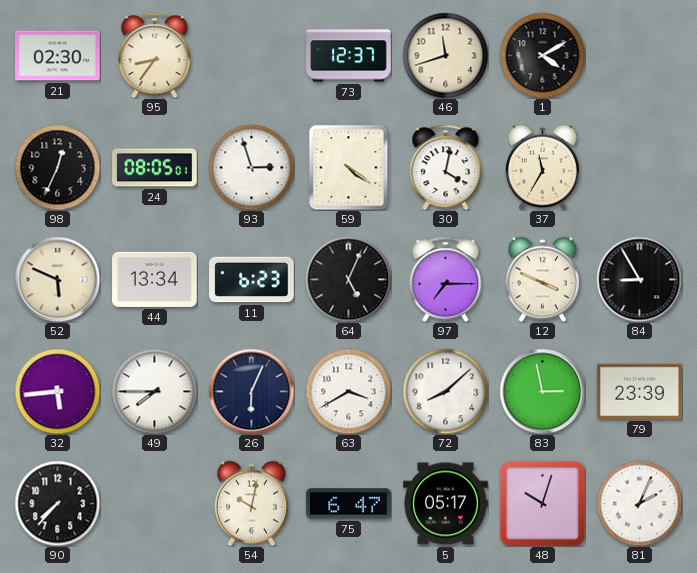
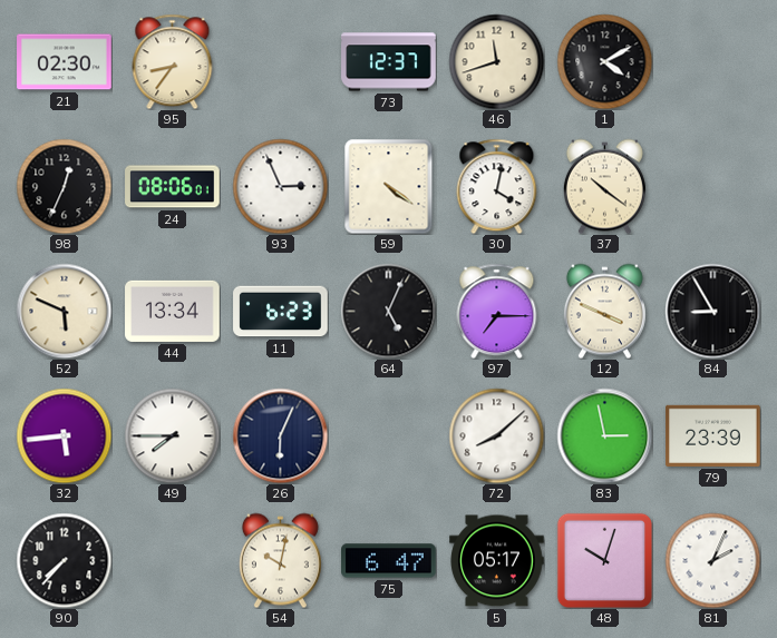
24: 08:05 -> 08:06
93: 2:57 -> 2:56
37: 11:35 -> 10:21
63: 3:40 -> none
